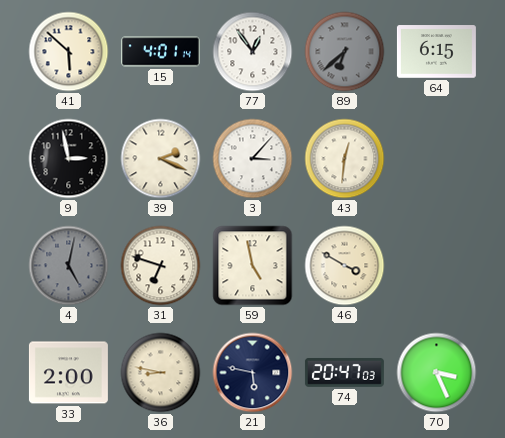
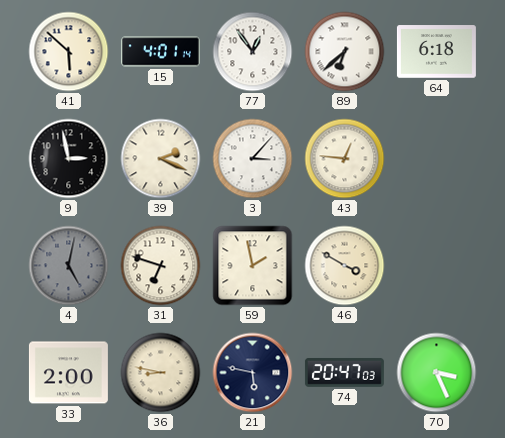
89 dial: grey -> white
64: 6:15 -> 6:18
43: 12:31 -> 12:46
59: 4:58 -> 1:58
